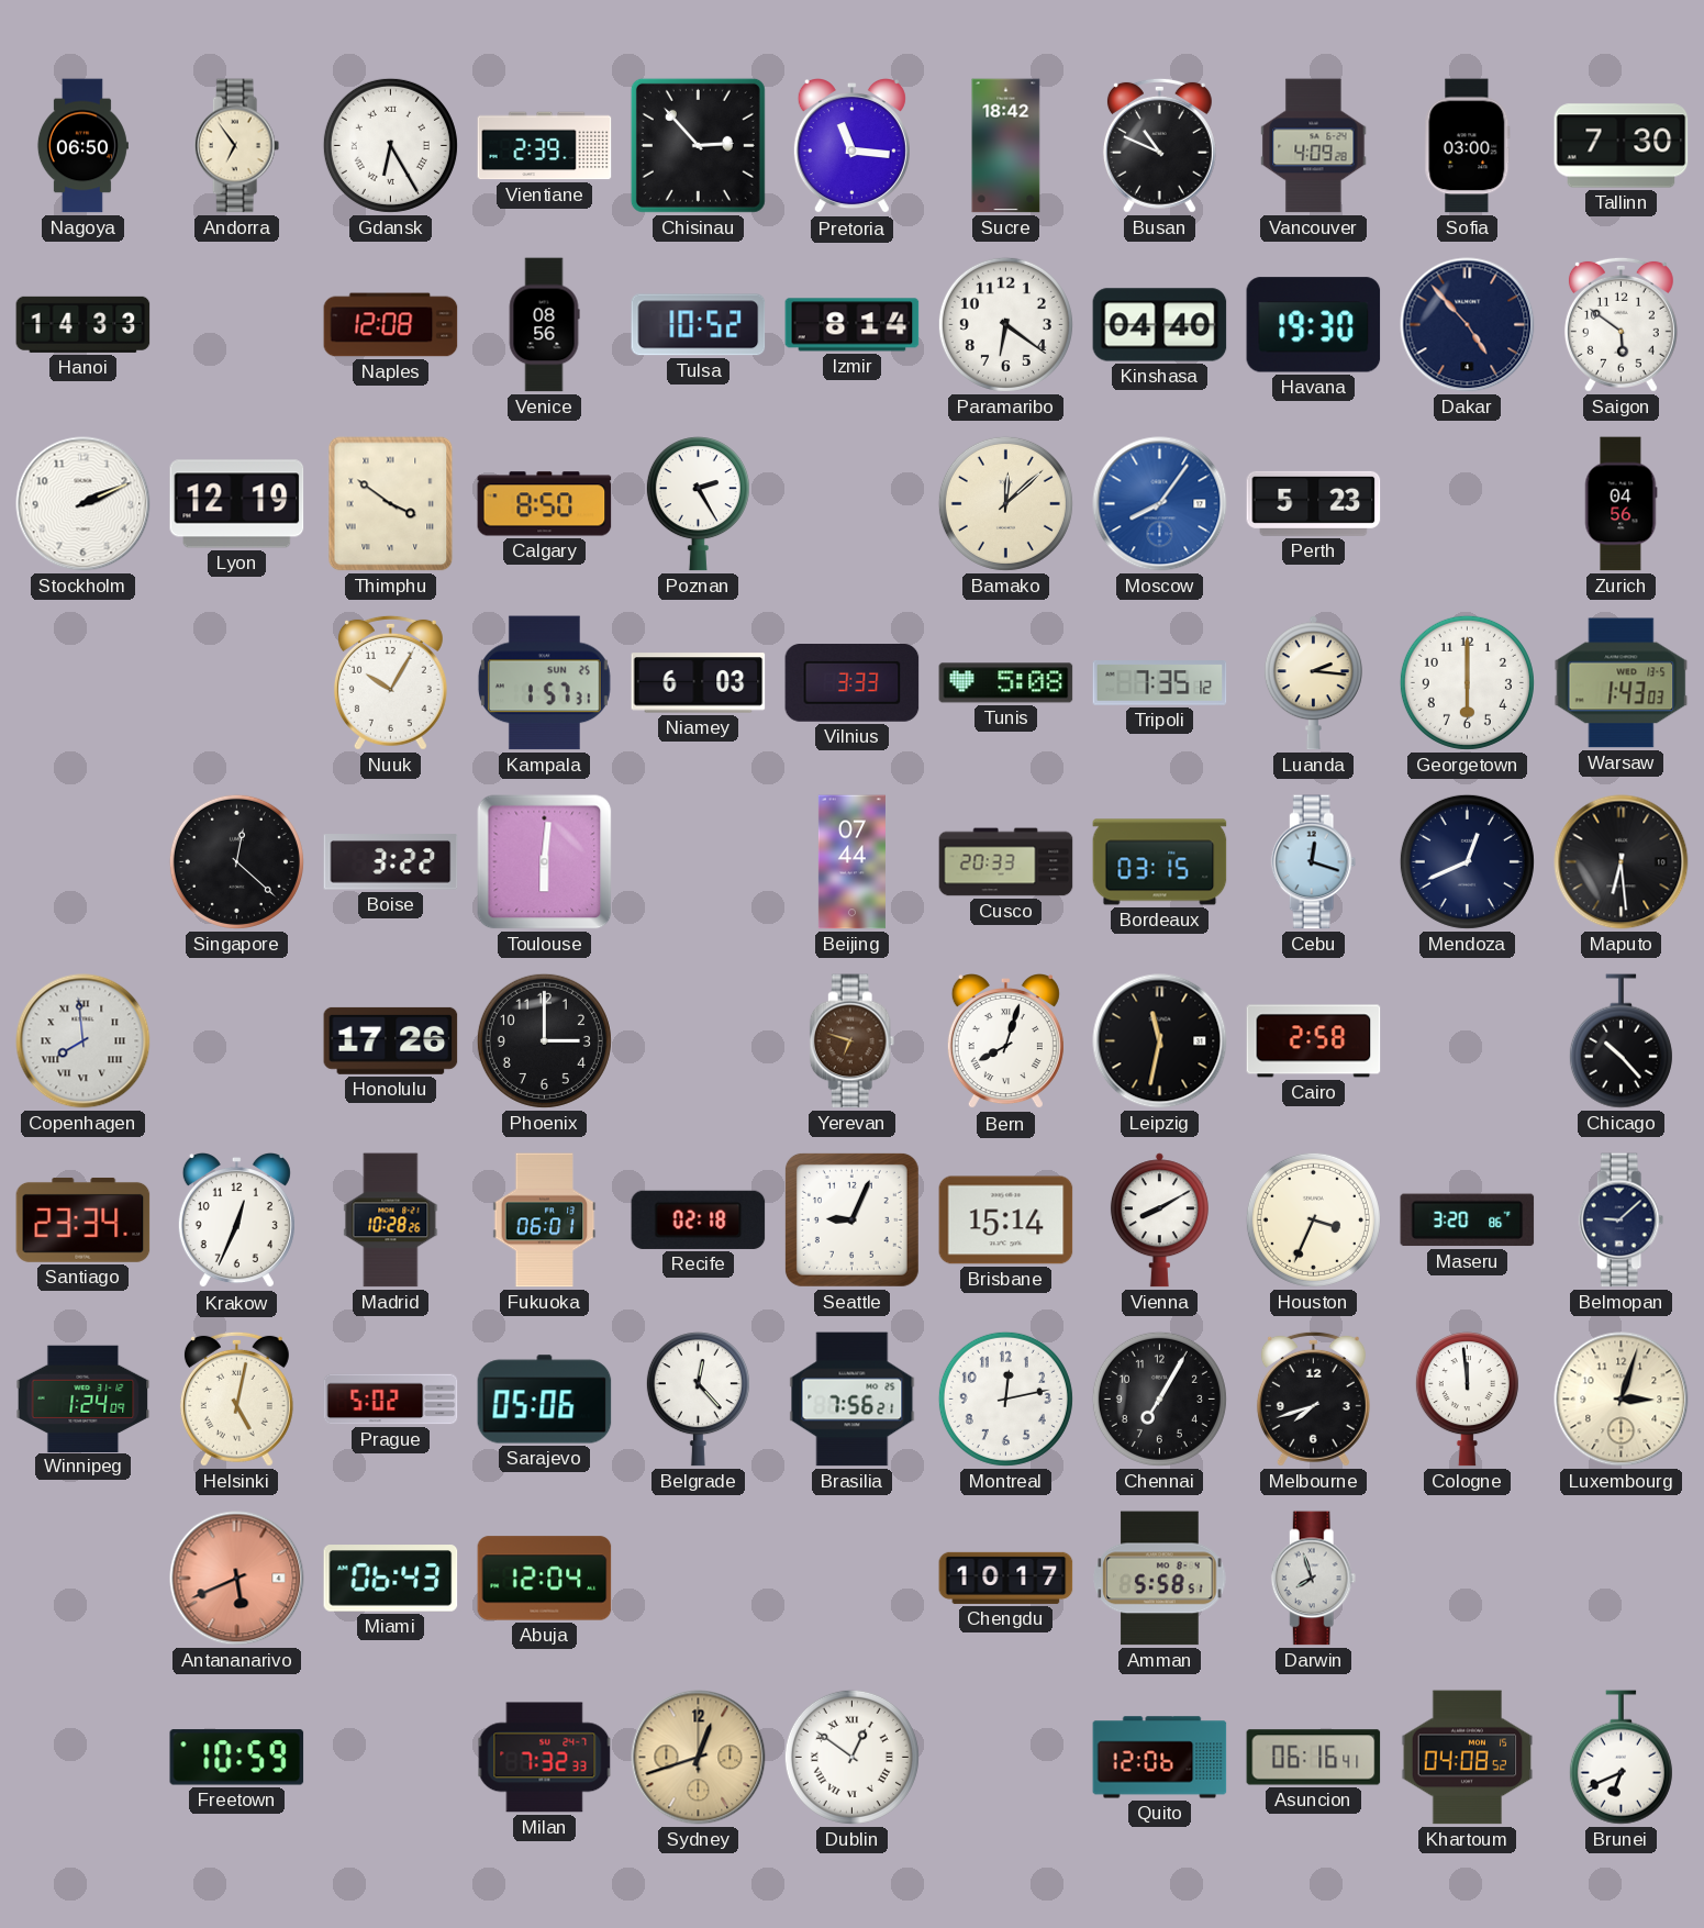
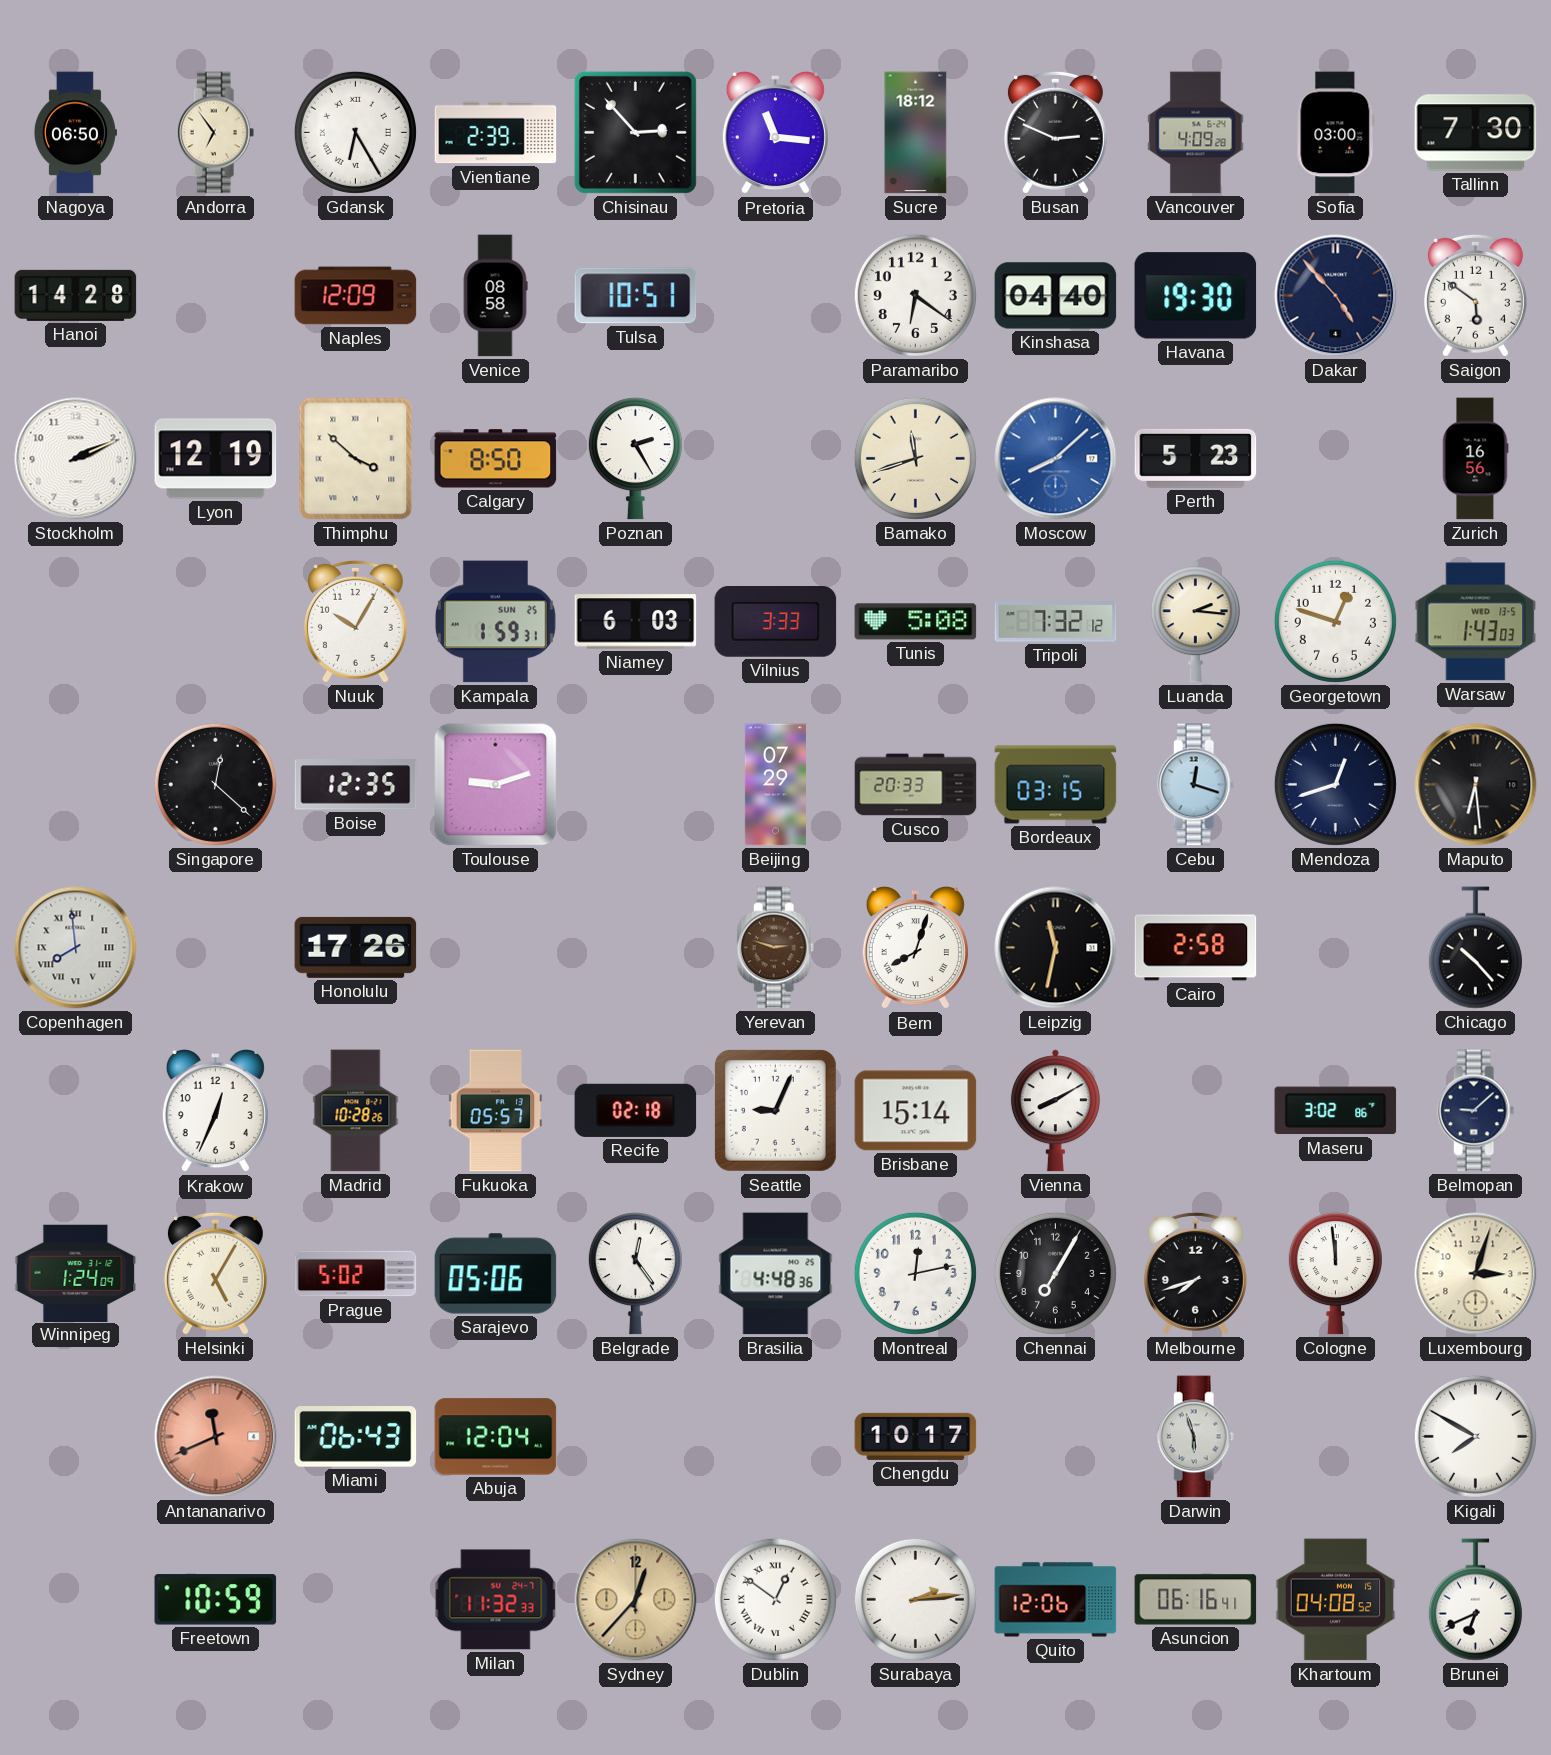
Sucre: 18:42 -> 18:12
Busan: 10:49 -> 2:49
Hanoi: 14:33 -> 14:28
Naples: 12:08 -> 12:09
Venice: 08:56 -> 08:58
Tulsa: 10:52 -> 10:51
Izmir: 8:14 -> none
Thimphu: 3:51 -> 3:52
Bamako: 12:08 -> 11:42
Moscow: 8:06 -> 8:08
Zurich: 04:56 -> 16:56
Kampala: 1:57 -> 1:59
Tripoli: 7:35 -> 7:32
Georgetown: 6:00 -> 12:48
Boise: 3:22 -> 12:35
Toulouse: 6:01 -> 9:12
Beijing: 07:44 -> 07:29
Mendoza: 12:41 -> 12:42
Phoenix: 3:00 -> none
Yerevan: 6:48 -> 2:48
Santiago: 23:34 -> none
Fukuoka: 06:01 -> 05:57
Houston: 3:34 -> none
Maseru: 3:20 -> 3:02
Helsinki: 5:02 -> 5:05
Belgrade: 12:23 -> 12:24
Brasilia: 7:56 -> 4:48
Antananarivo: 5:41 -> 11:41
Amman: 5:58 -> none
Darwin: 7:57 -> 5:57
Kigali: none -> 7:50
Milan: 7:32 -> 11:32
Sydney: 12:42 -> 12:37
Surabaya: none -> 2:14
